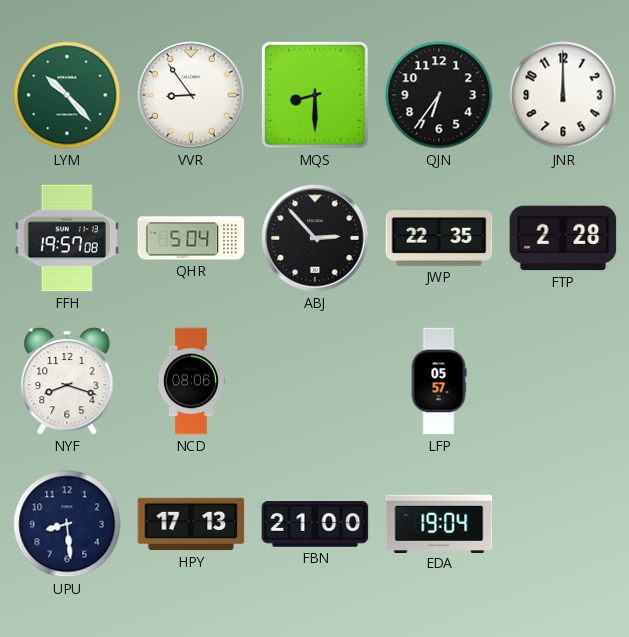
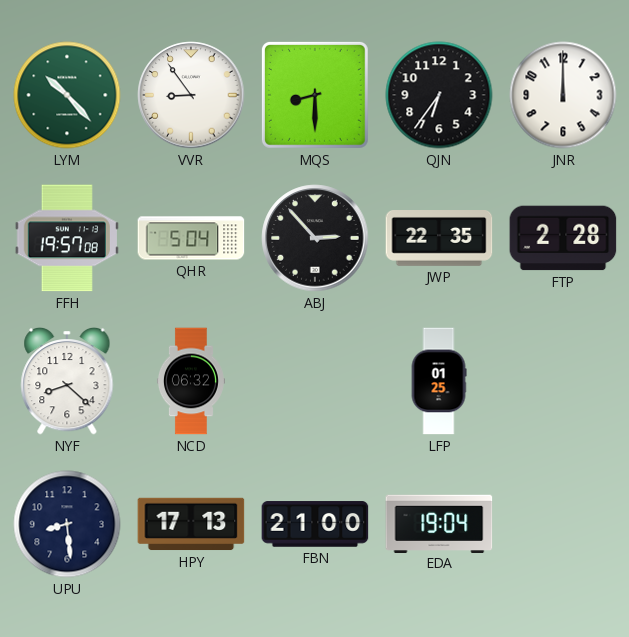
NYF: 8:18 -> 8:22
NCD: 08:06 -> 06:32
LFP: 05:57 -> 01:25
